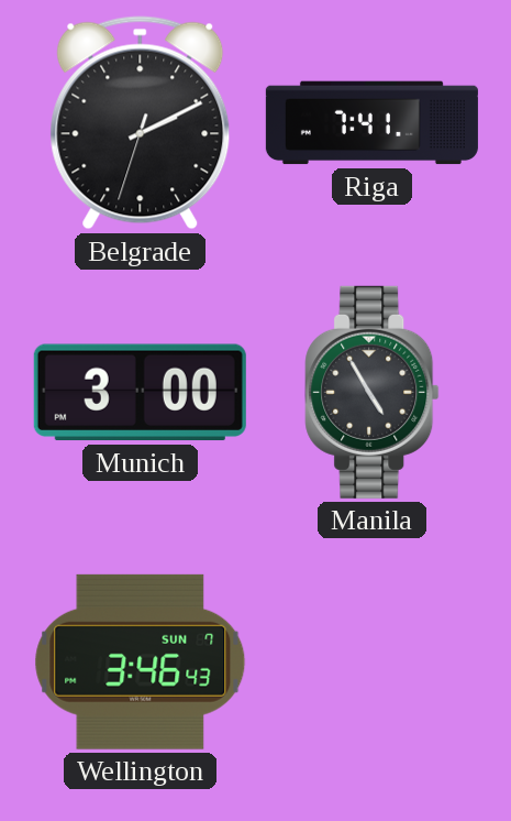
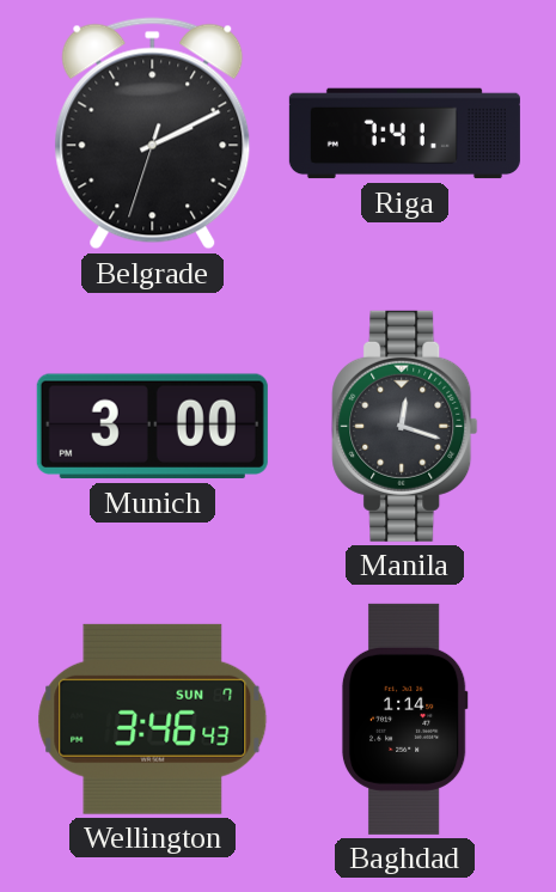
Manila: 4:55 -> 12:18
Baghdad: none -> 1:14
